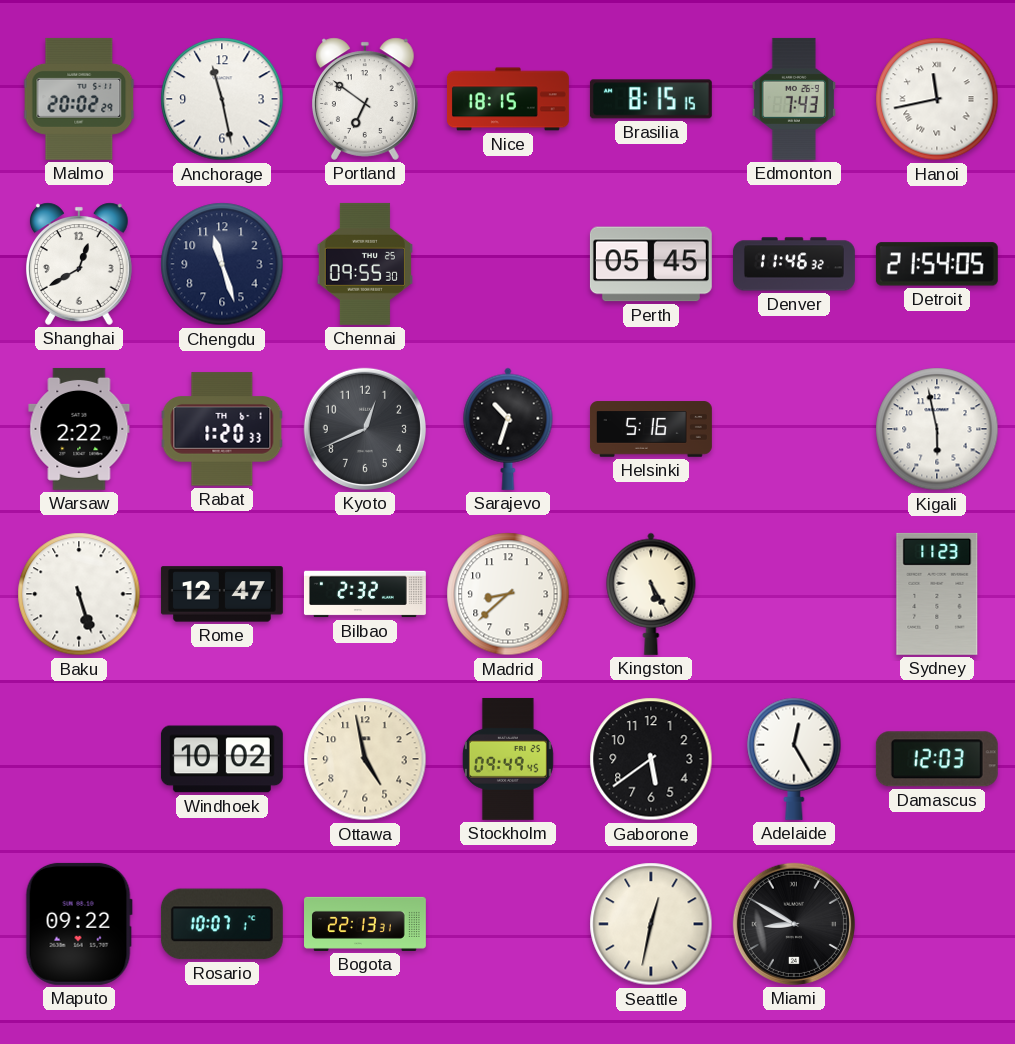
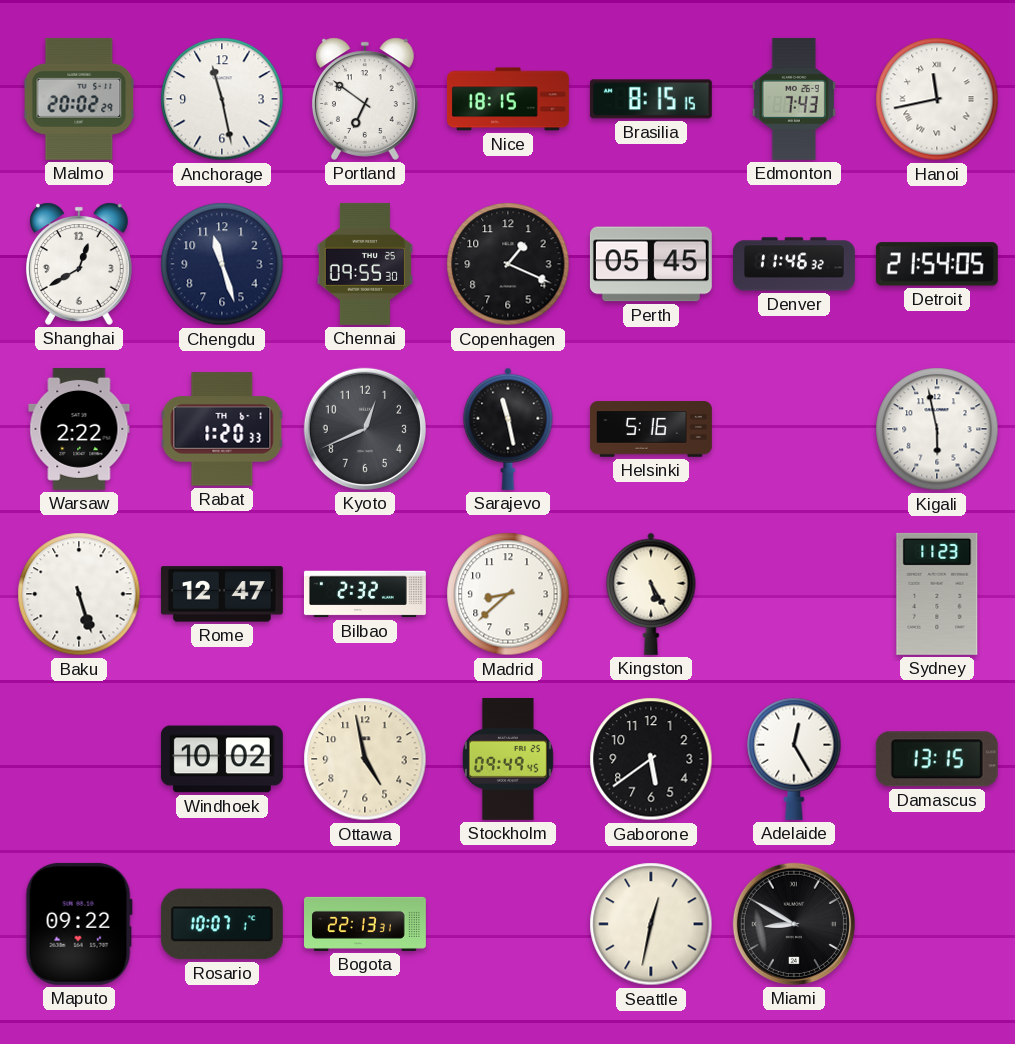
Copenhagen: none -> 1:19
Sarajevo: 10:33 -> 11:28
Damascus: 12:03 -> 13:15
